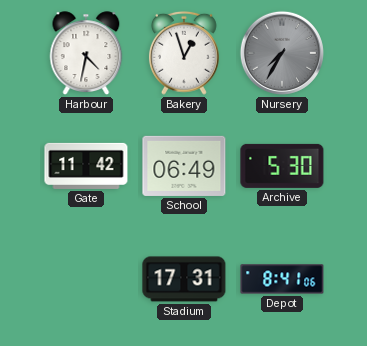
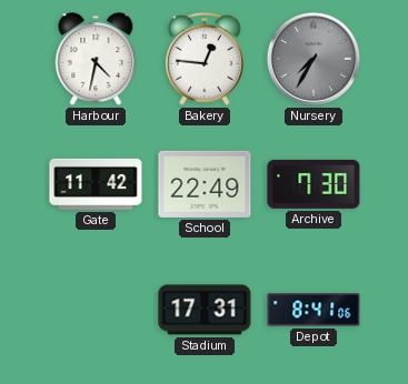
Bakery: 12:57 -> 12:46
School: 06:49 -> 22:49
Archive: 5:30 -> 7:30
